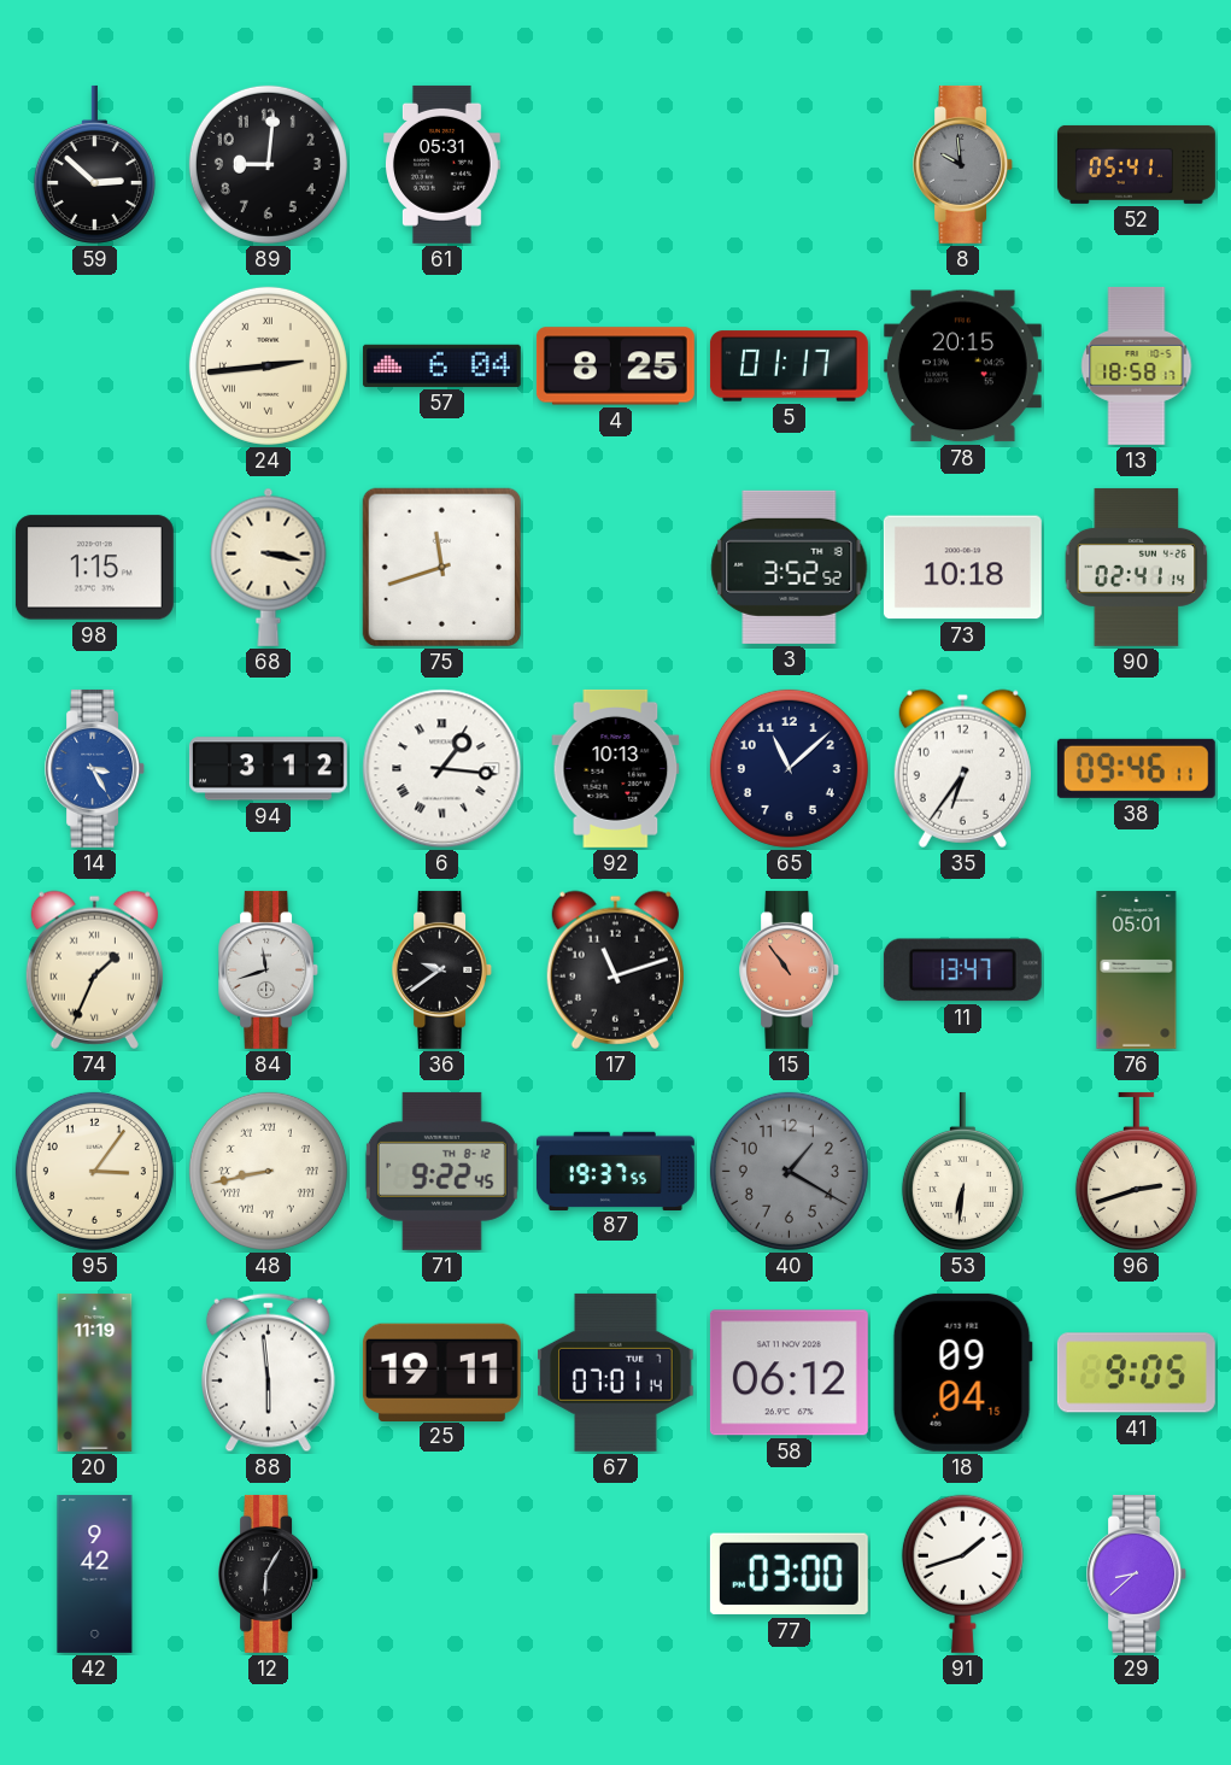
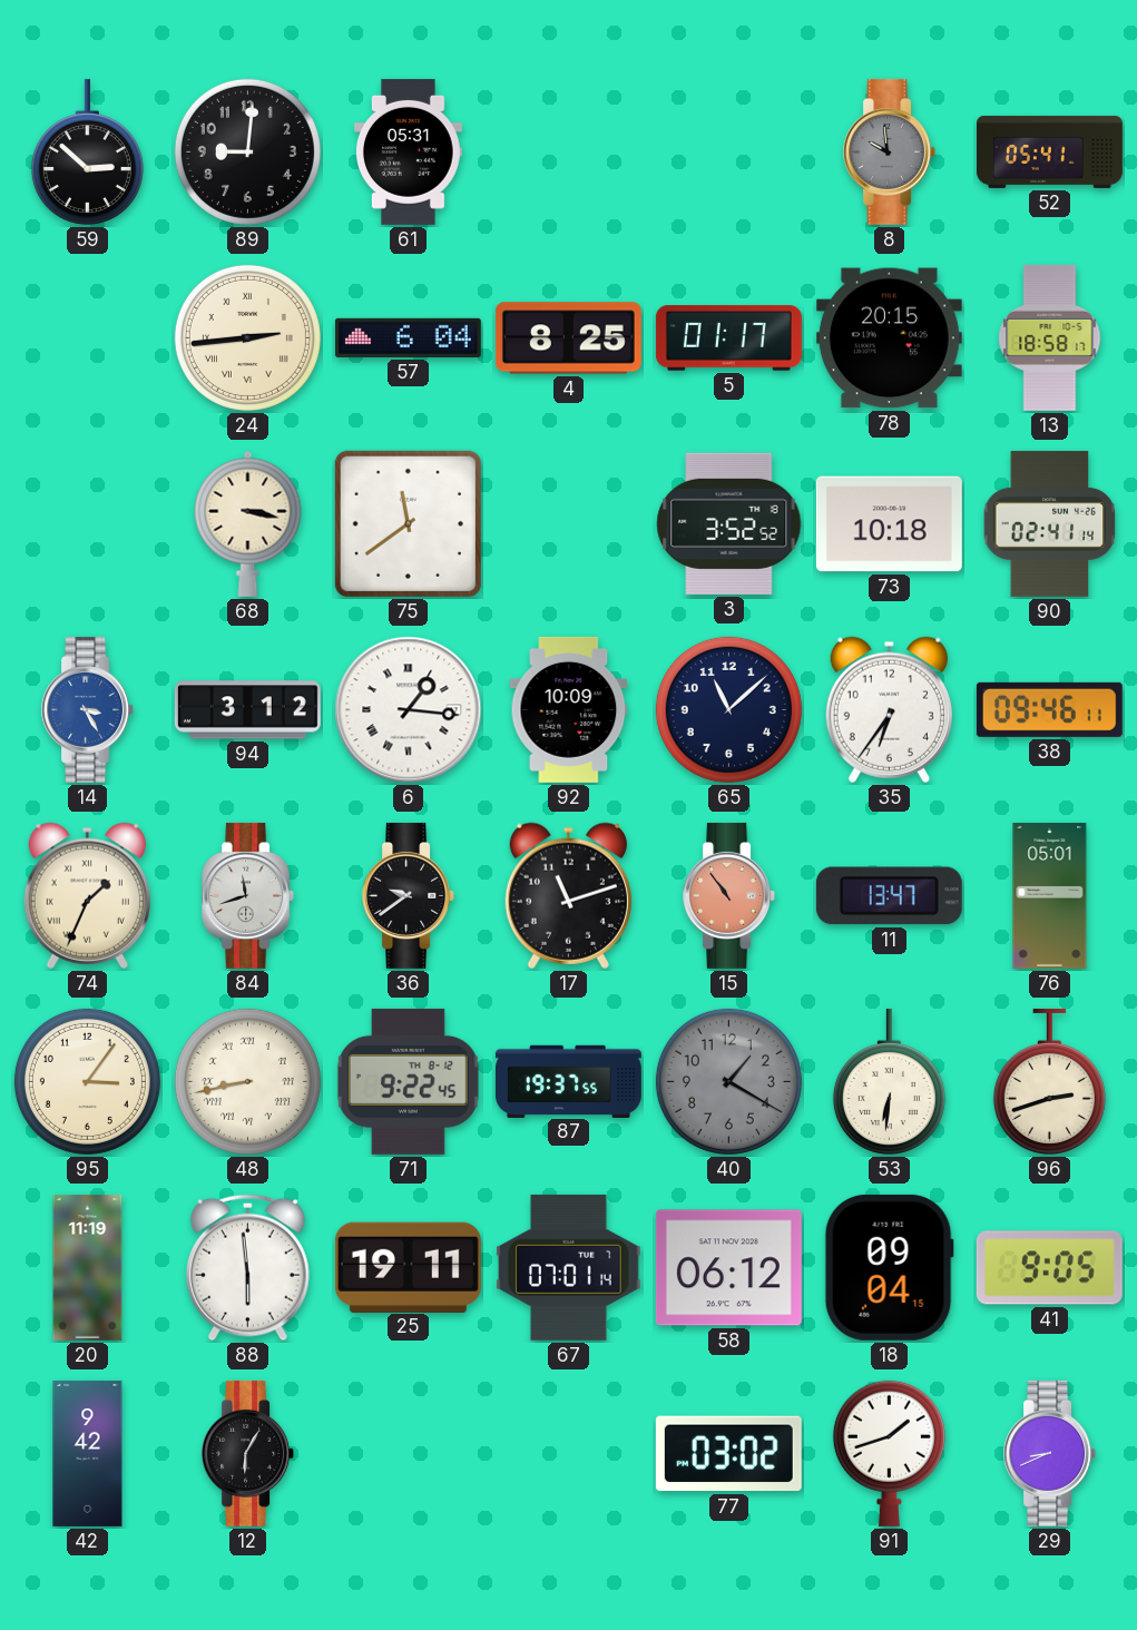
98: 1:15 -> none
75: 11:42 -> 11:39
92: 10:13 -> 10:09
77: 03:00 -> 03:02
29: 8:38 -> 8:41
